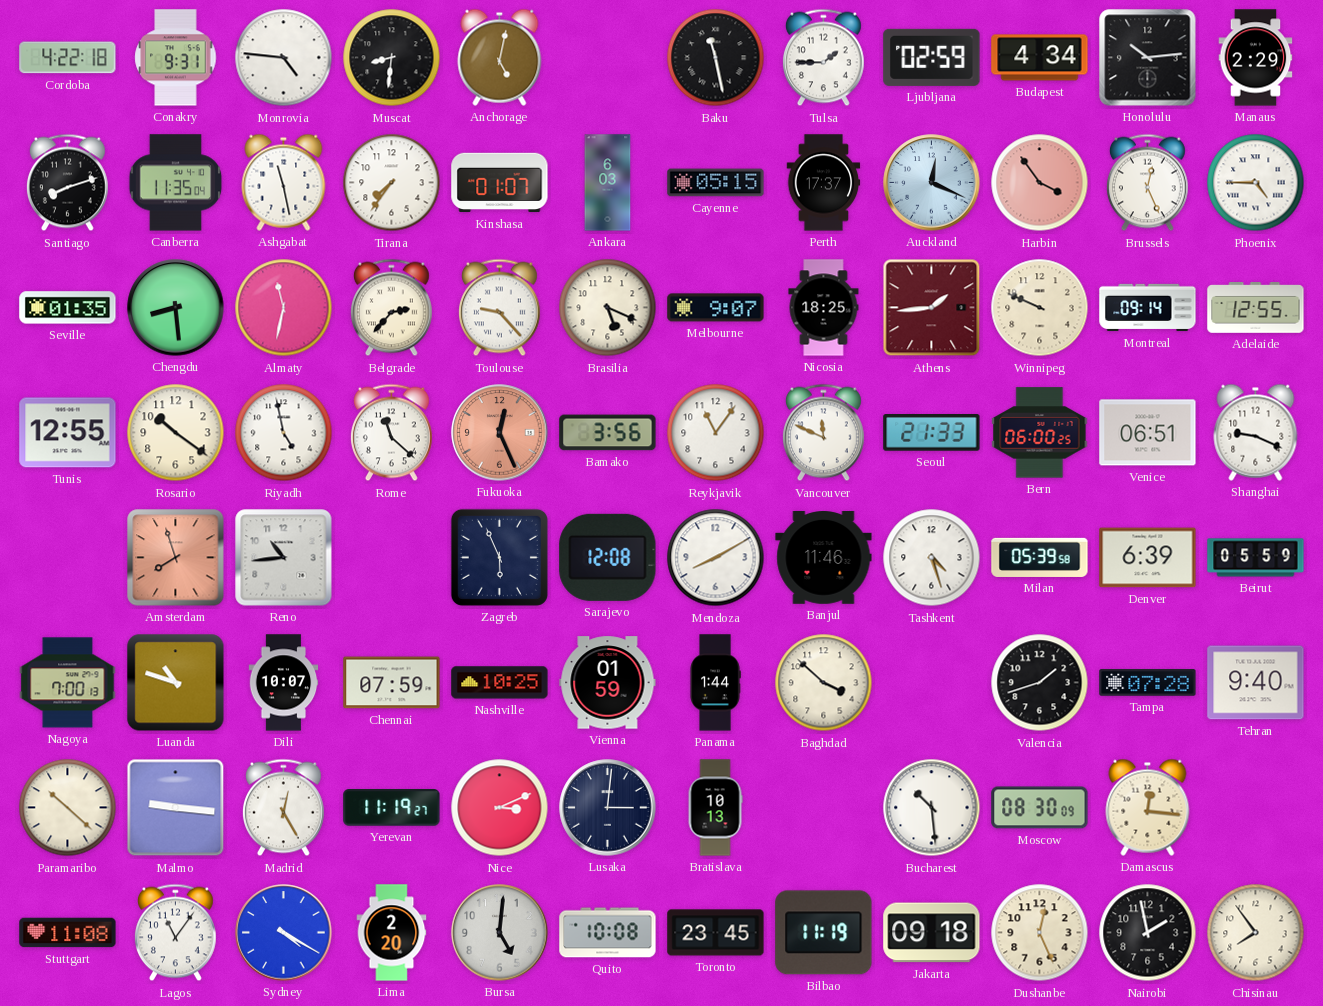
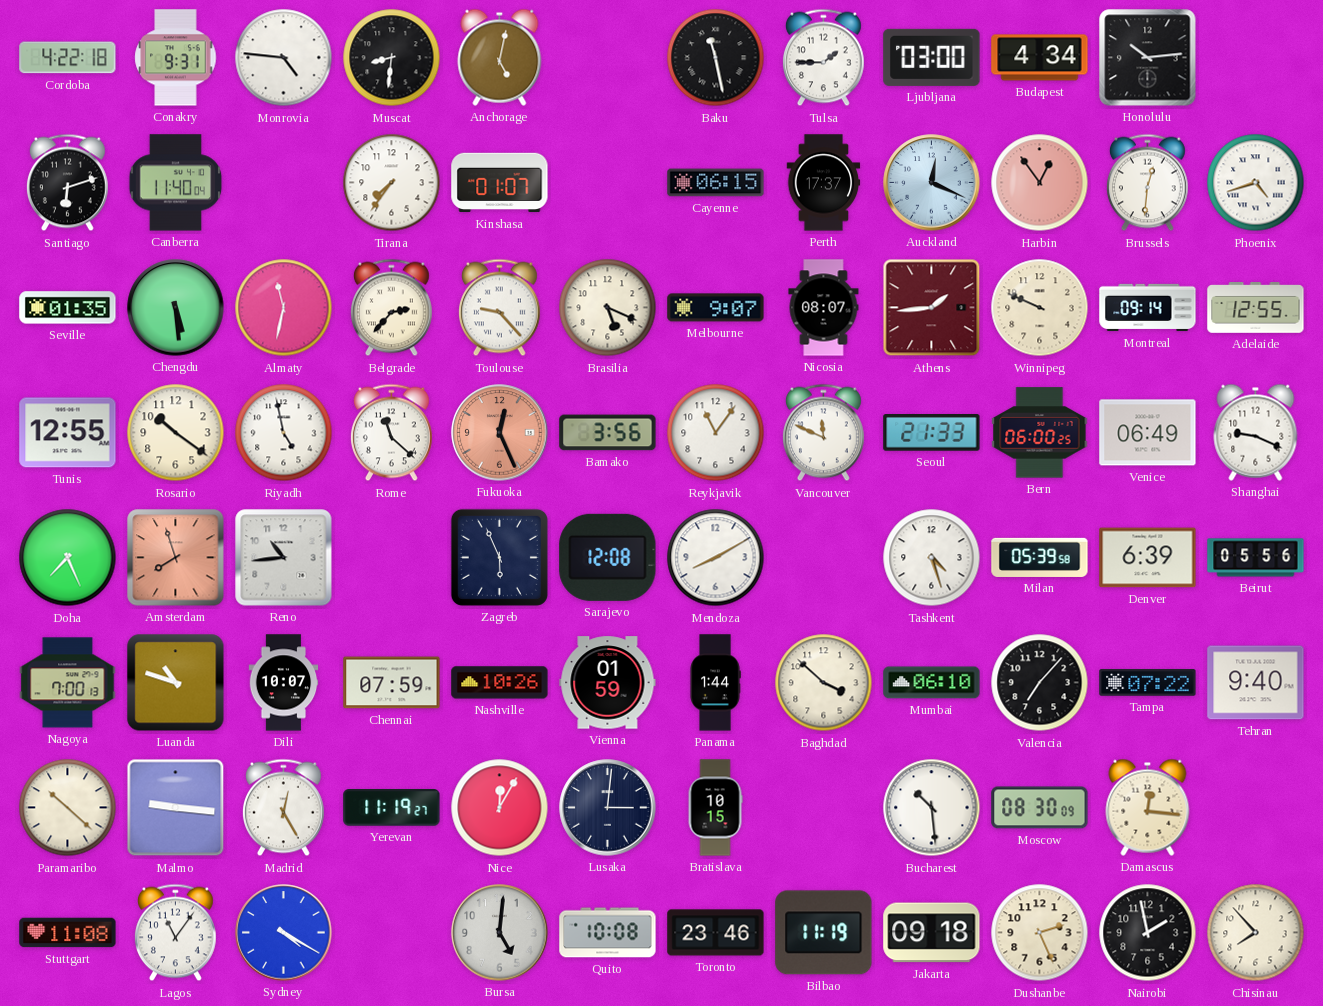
Ljubljana: 02:59 -> 03:00
Manaus: 2:29 -> none
Santiago: 8:12 -> 6:12
Canberra: 11:35 -> 11:40
Ashgabat: 11:28 -> none
Ankara: 6:03 -> none
Cayenne: 05:15 -> 06:15
Harbin: 3:54 -> 12:54
Brussels: 12:26 -> 12:31
Phoenix: 4:45 -> 4:42
Chengdu: 8:29 -> 5:29
Nicosia: 18:25 -> 08:07
Venice: 06:51 -> 06:49
Doha: none -> 7:26
Banjul: 11:46 -> none
Beirut: 05:59 -> 05:56
Nashville: 10:25 -> 10:26
Mumbai: none -> 06:10
Valencia: 1:42 -> 7:07
Tampa: 07:28 -> 07:22
Nice: 3:11 -> 12:05
Bratislava: 10:13 -> 10:15
Lima: 2:20 -> none
Toronto: 23:45 -> 23:46
Dushanbe: 12:26 -> 2:26
Chisinau: 7:54 -> 7:53
